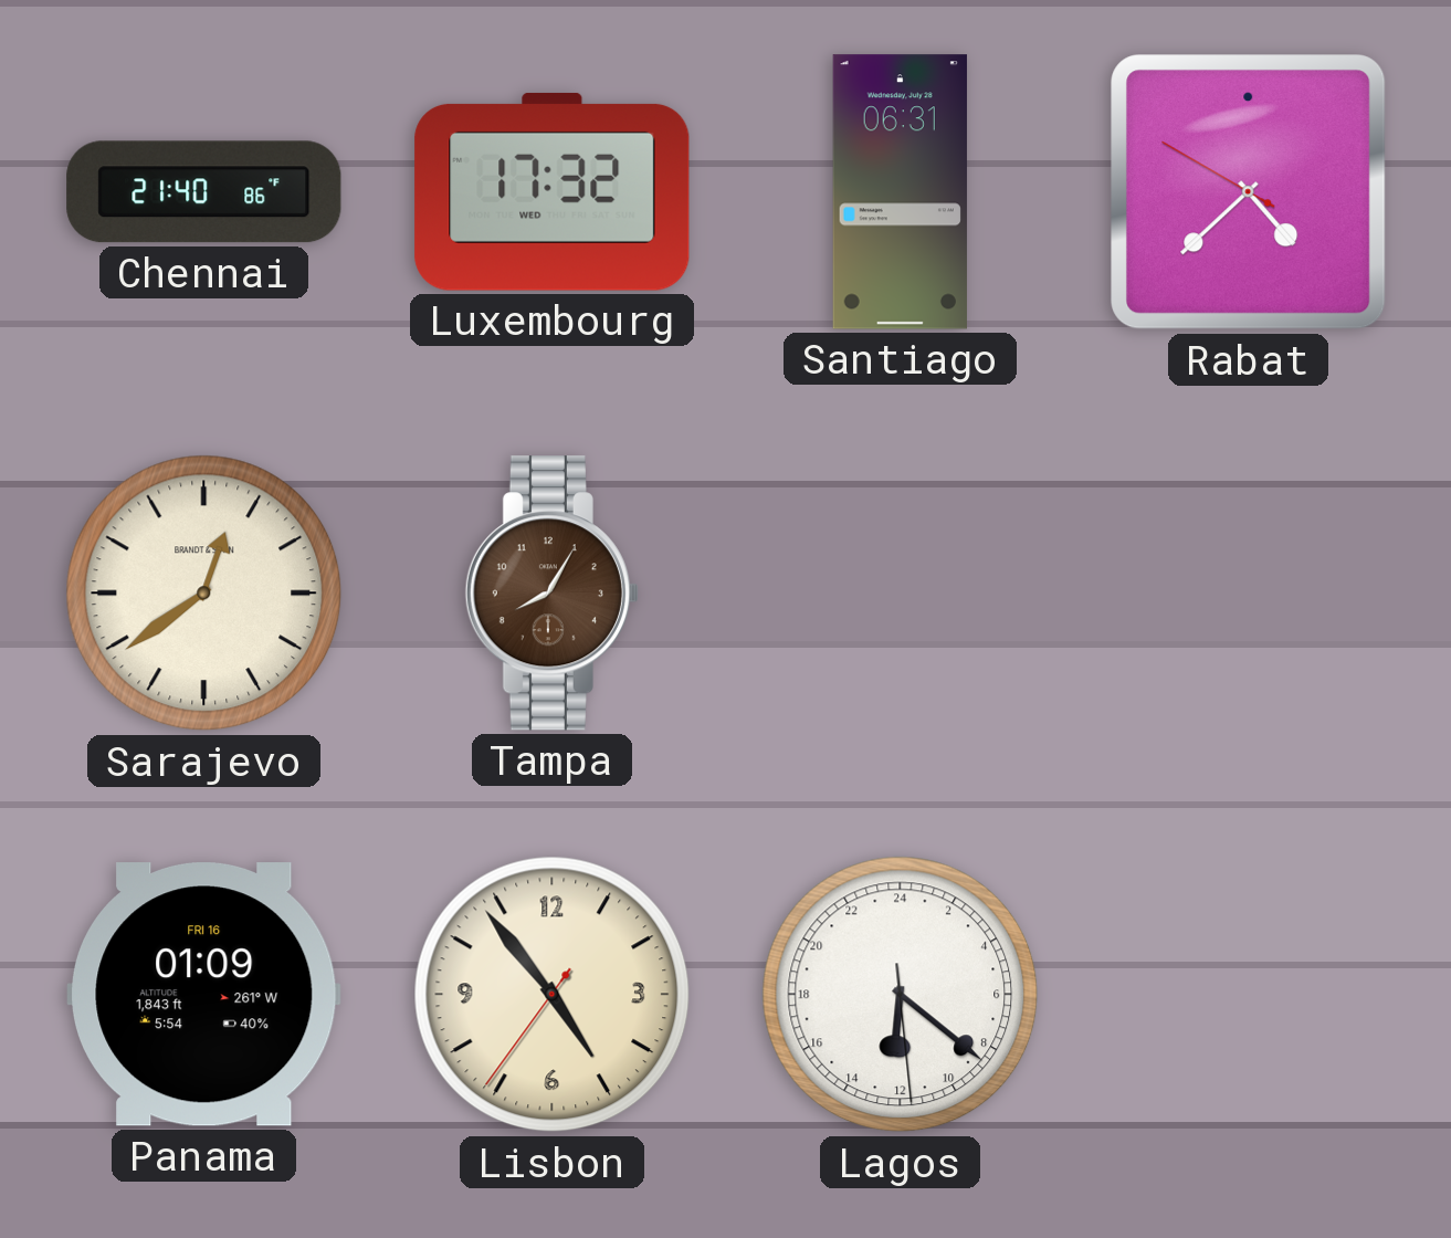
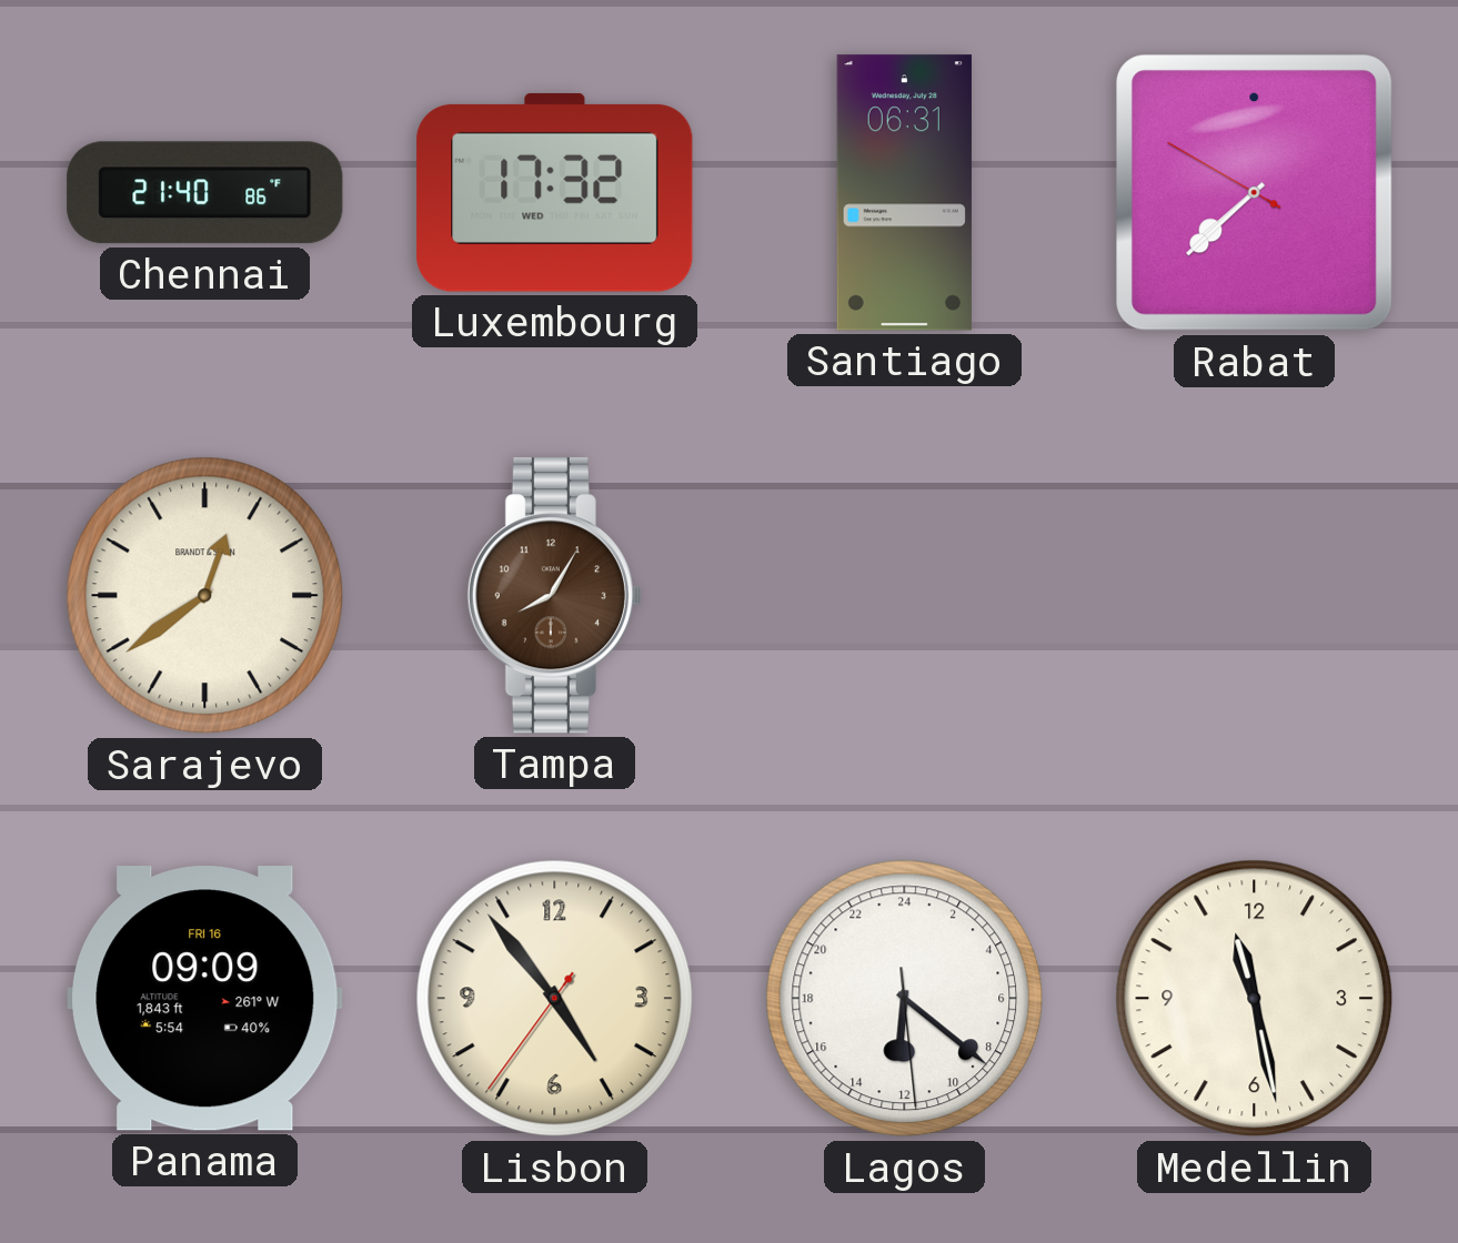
Rabat: 4:37 -> 7:37
Panama: 01:09 -> 09:09
Medellin: none -> 11:28
